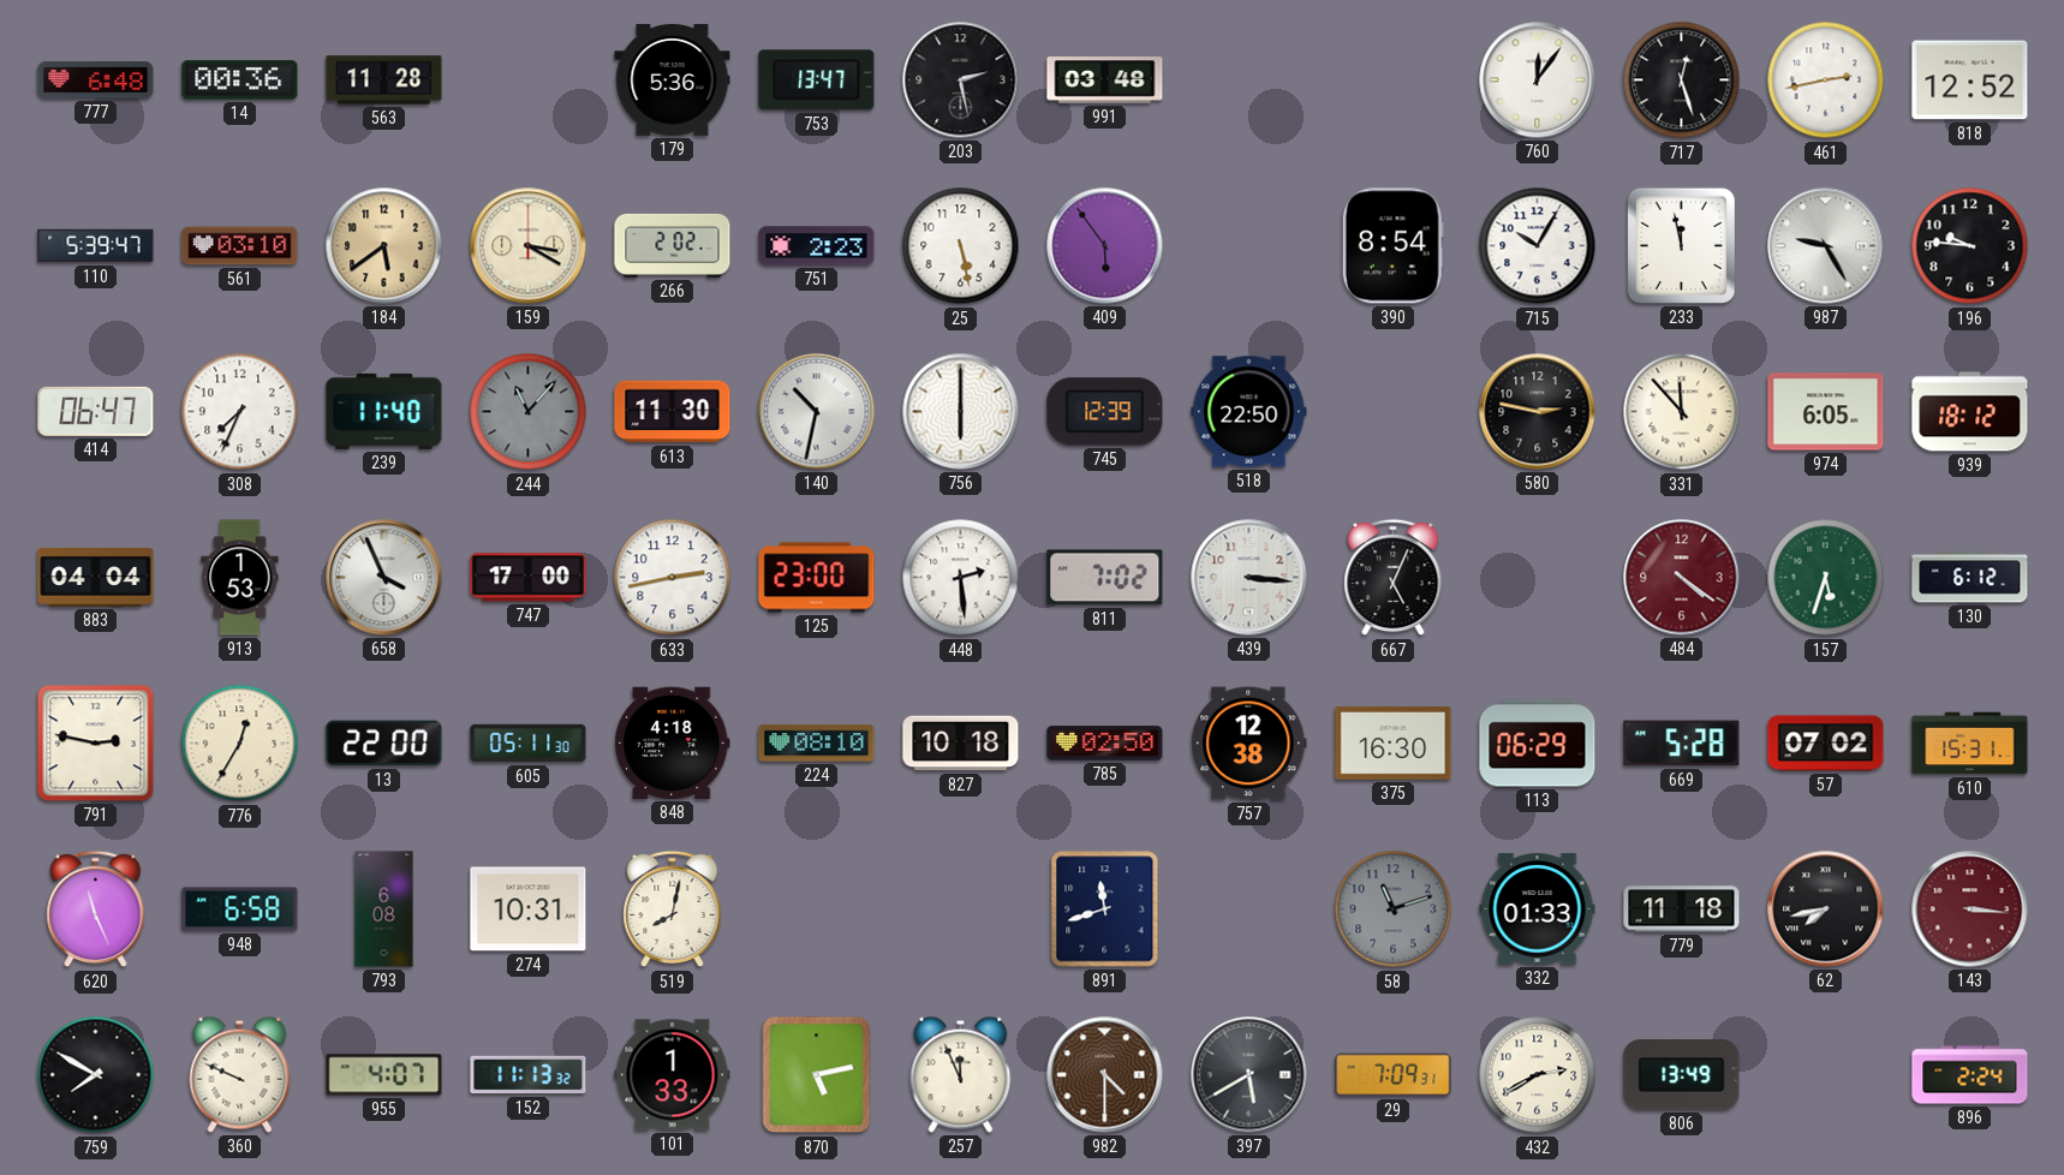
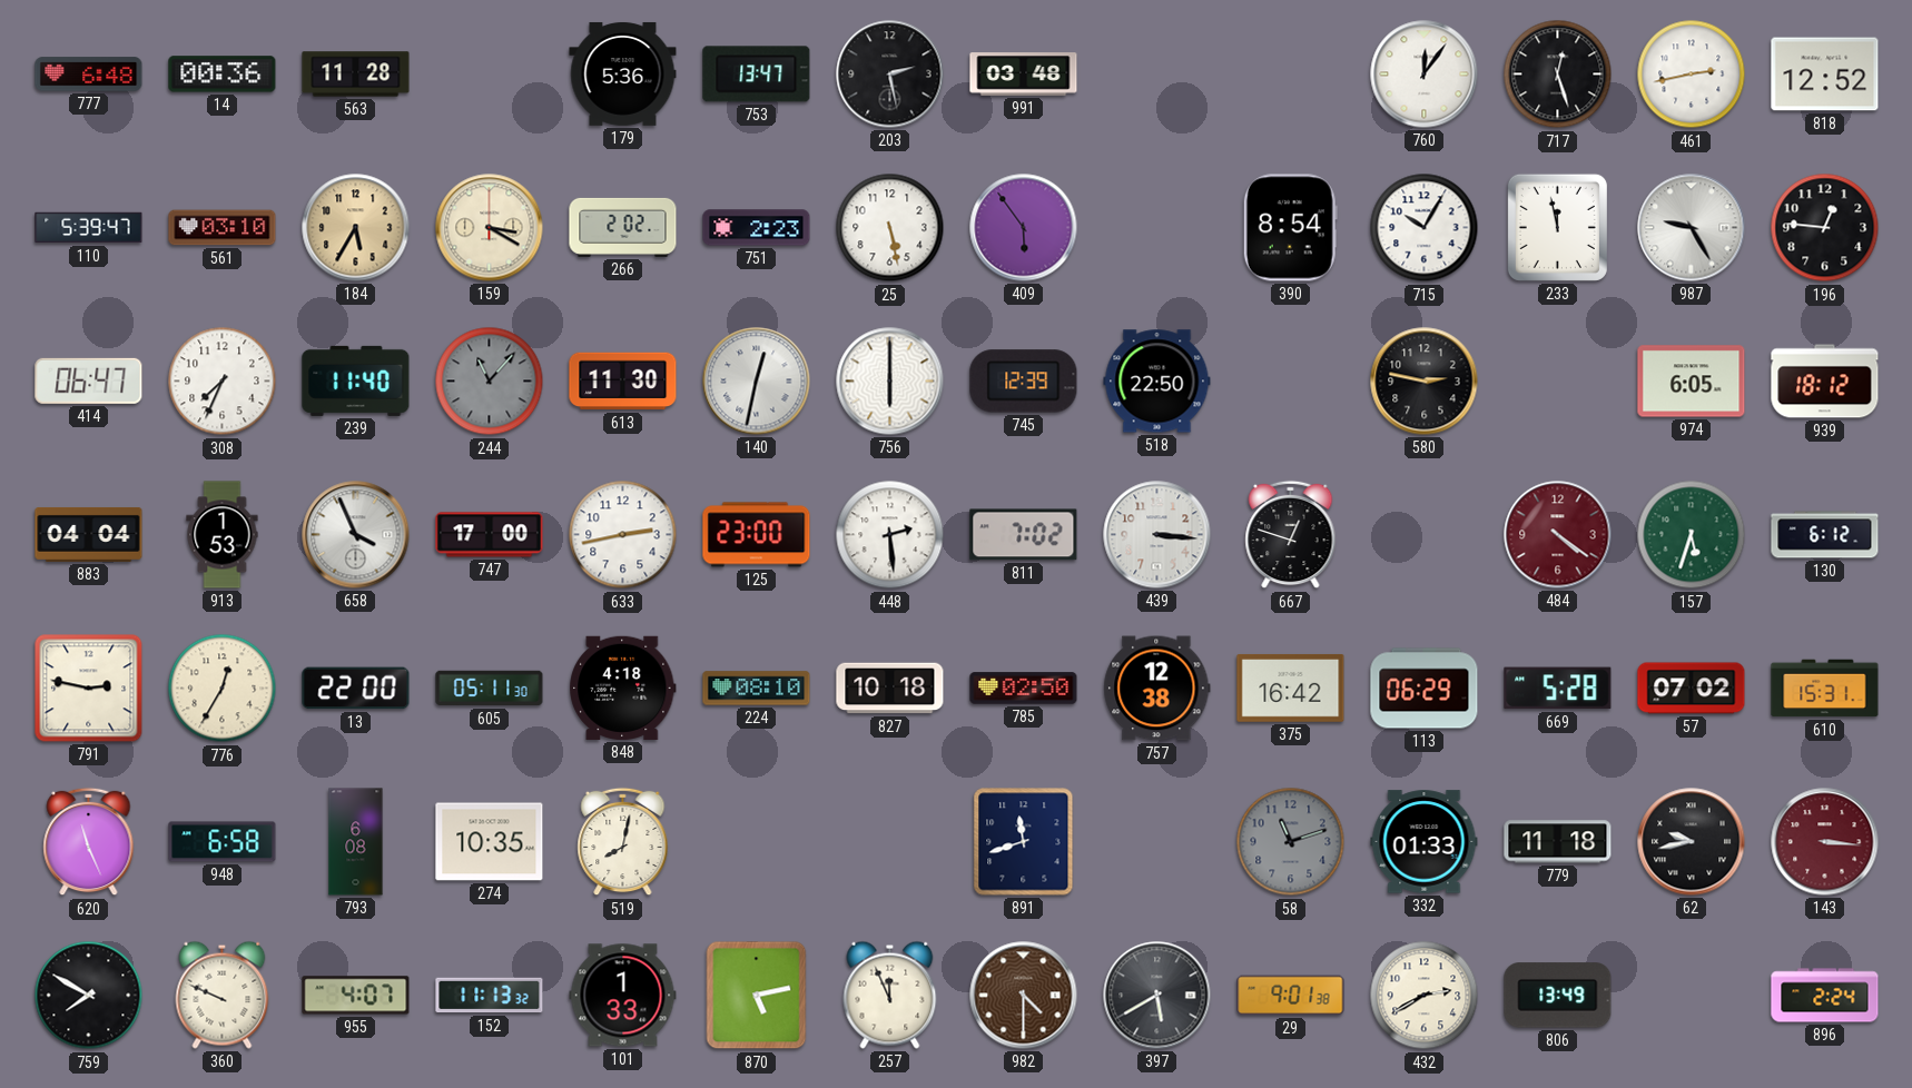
184: 5:39 -> 5:35
196: 9:46 -> 12:46
140: 10:32 -> 12:32
331: 11:53 -> none
667: 5:04 -> 12:48
375: 16:30 -> 16:42
274: 10:31 -> 10:35
62: 7:43 -> 9:43
29: 7:09 -> 9:01
